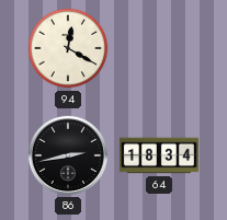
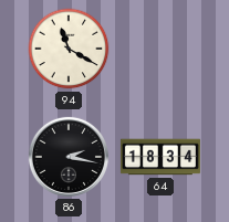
94: 12:20 -> 11:20
86: 2:43 -> 2:17
